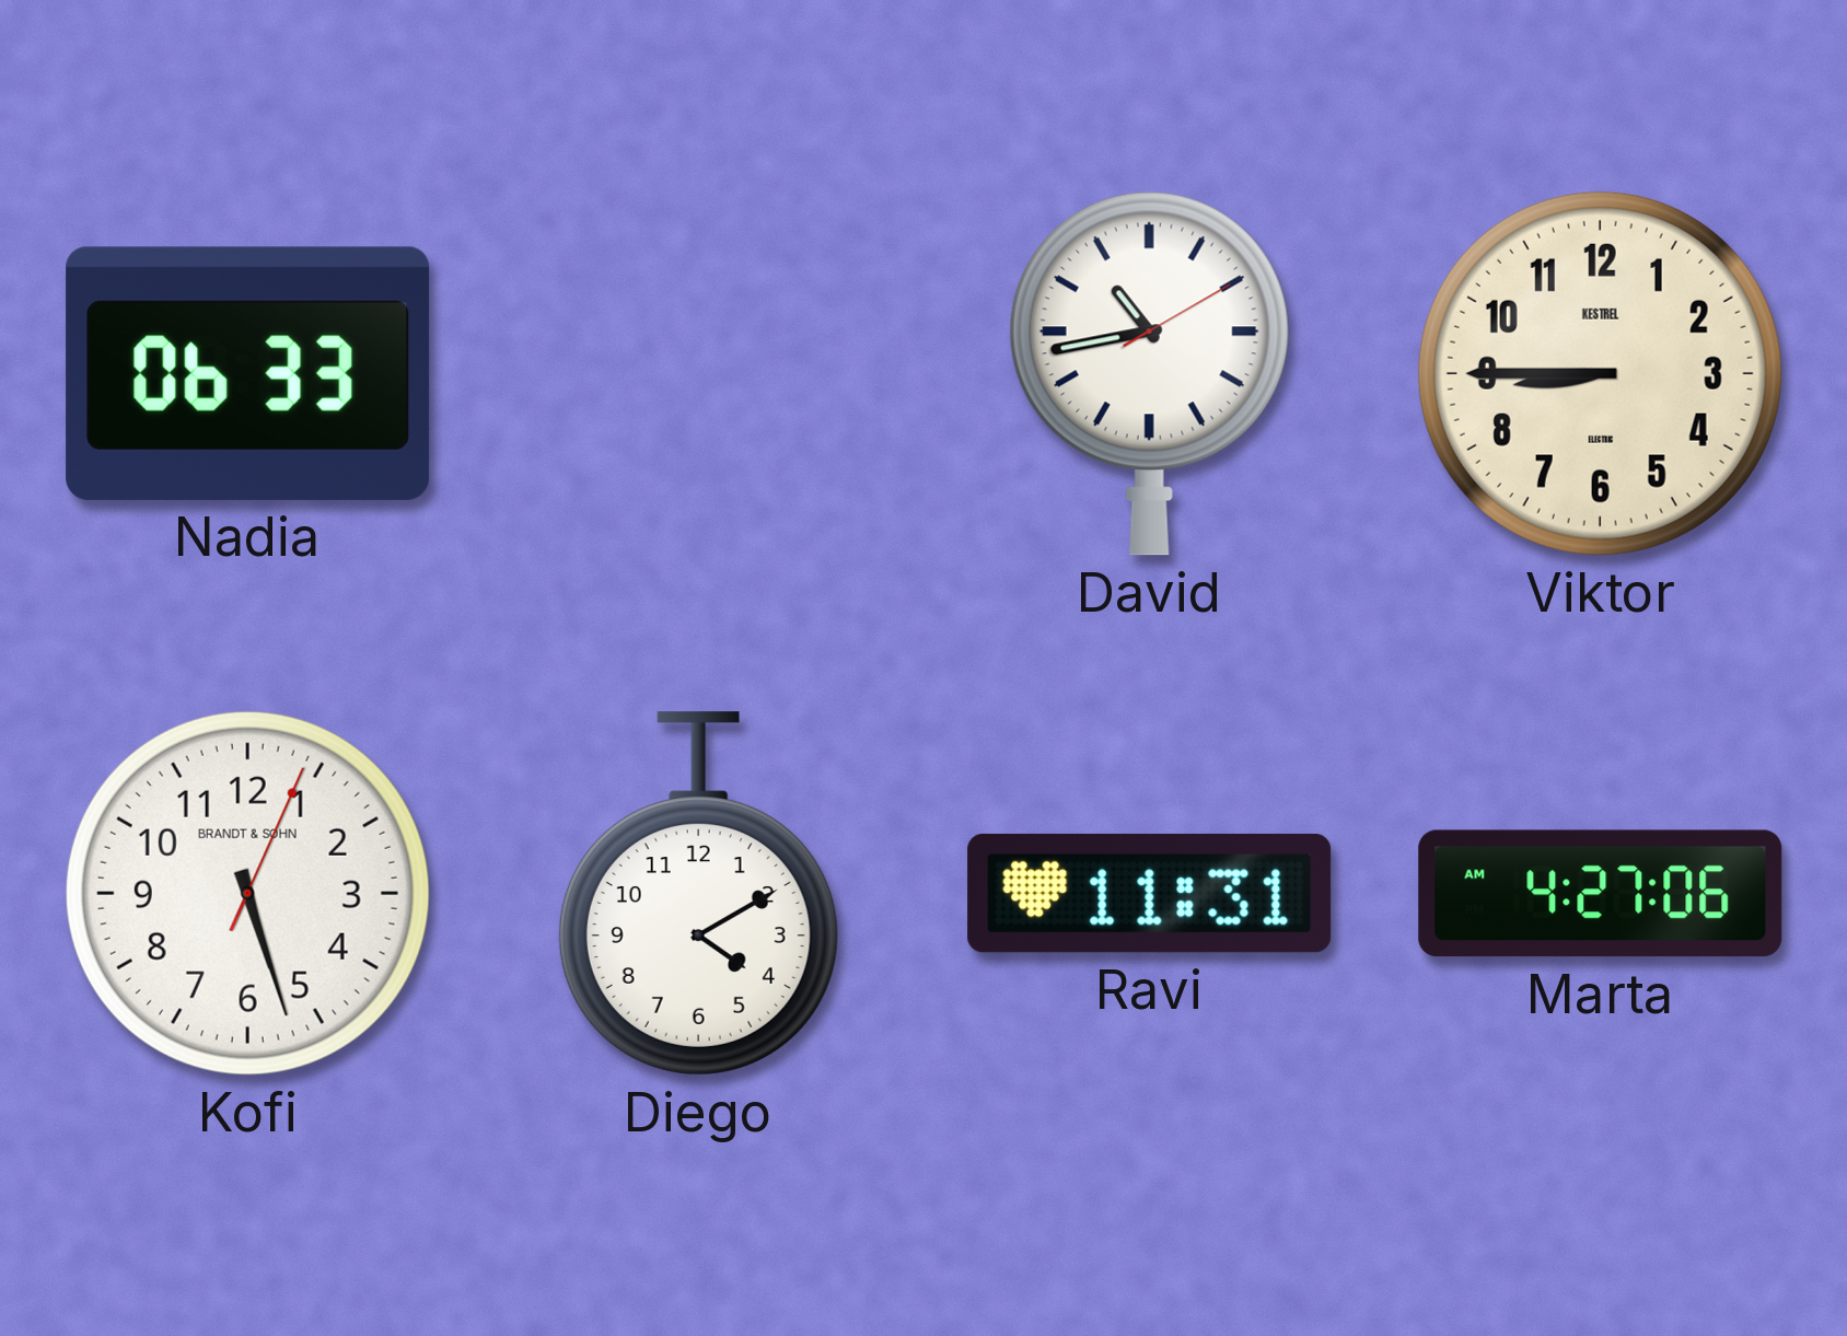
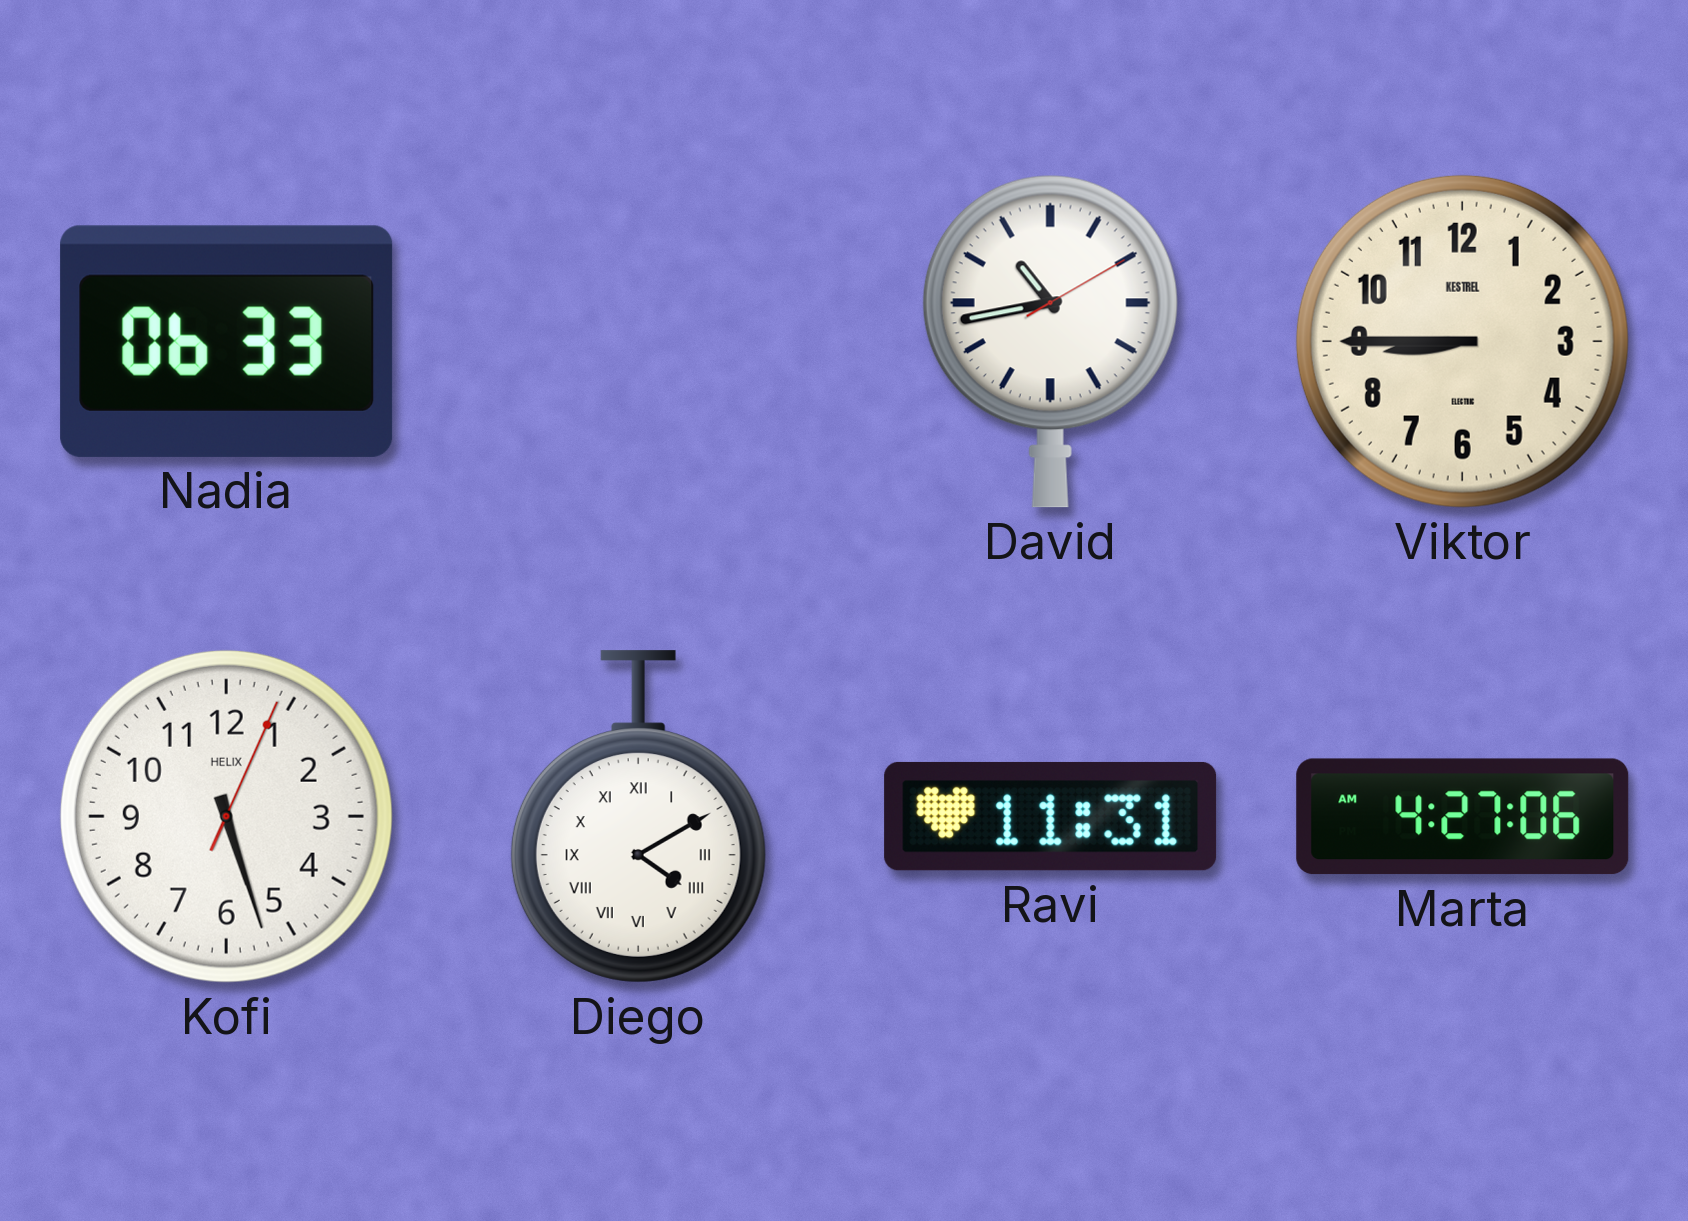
Kofi brand: BRANDT & SOHN -> HELIX
Diego numerals: Arabic -> Roman
